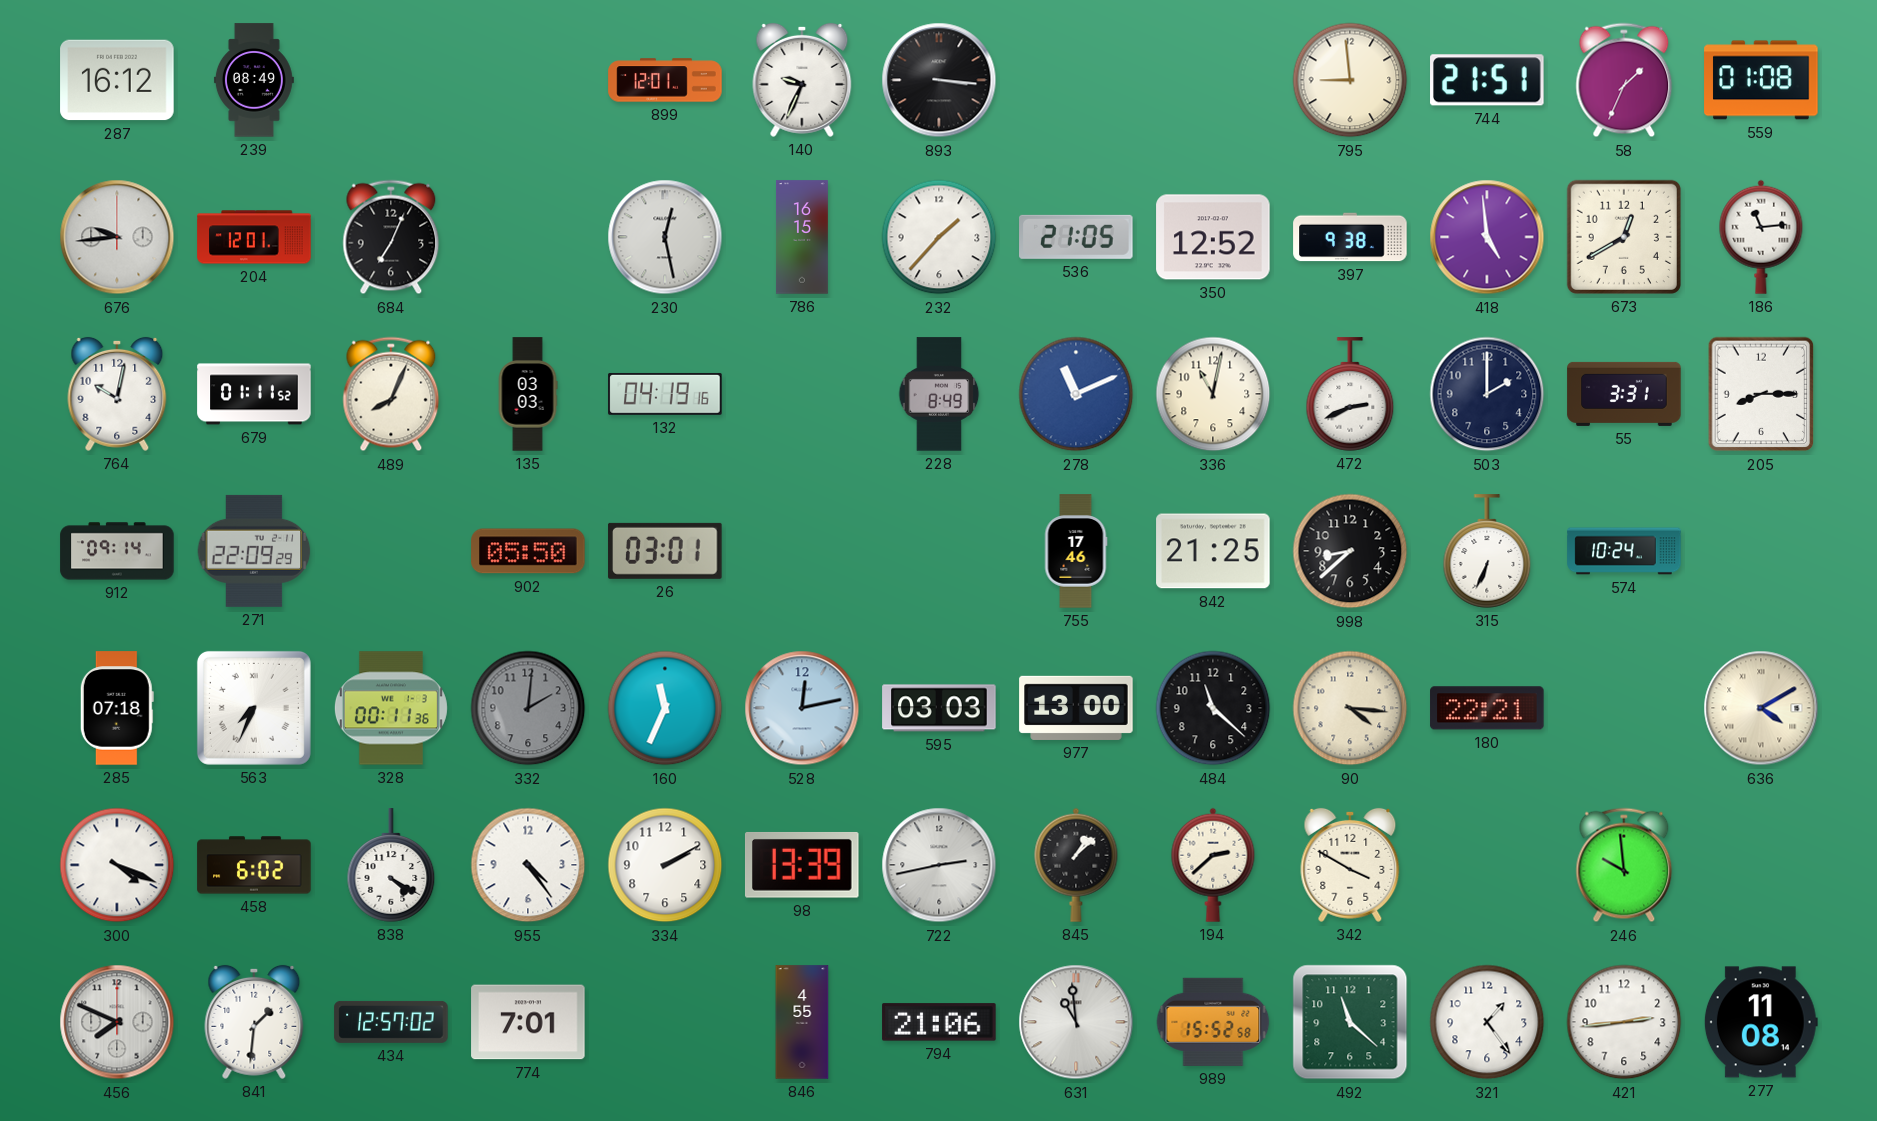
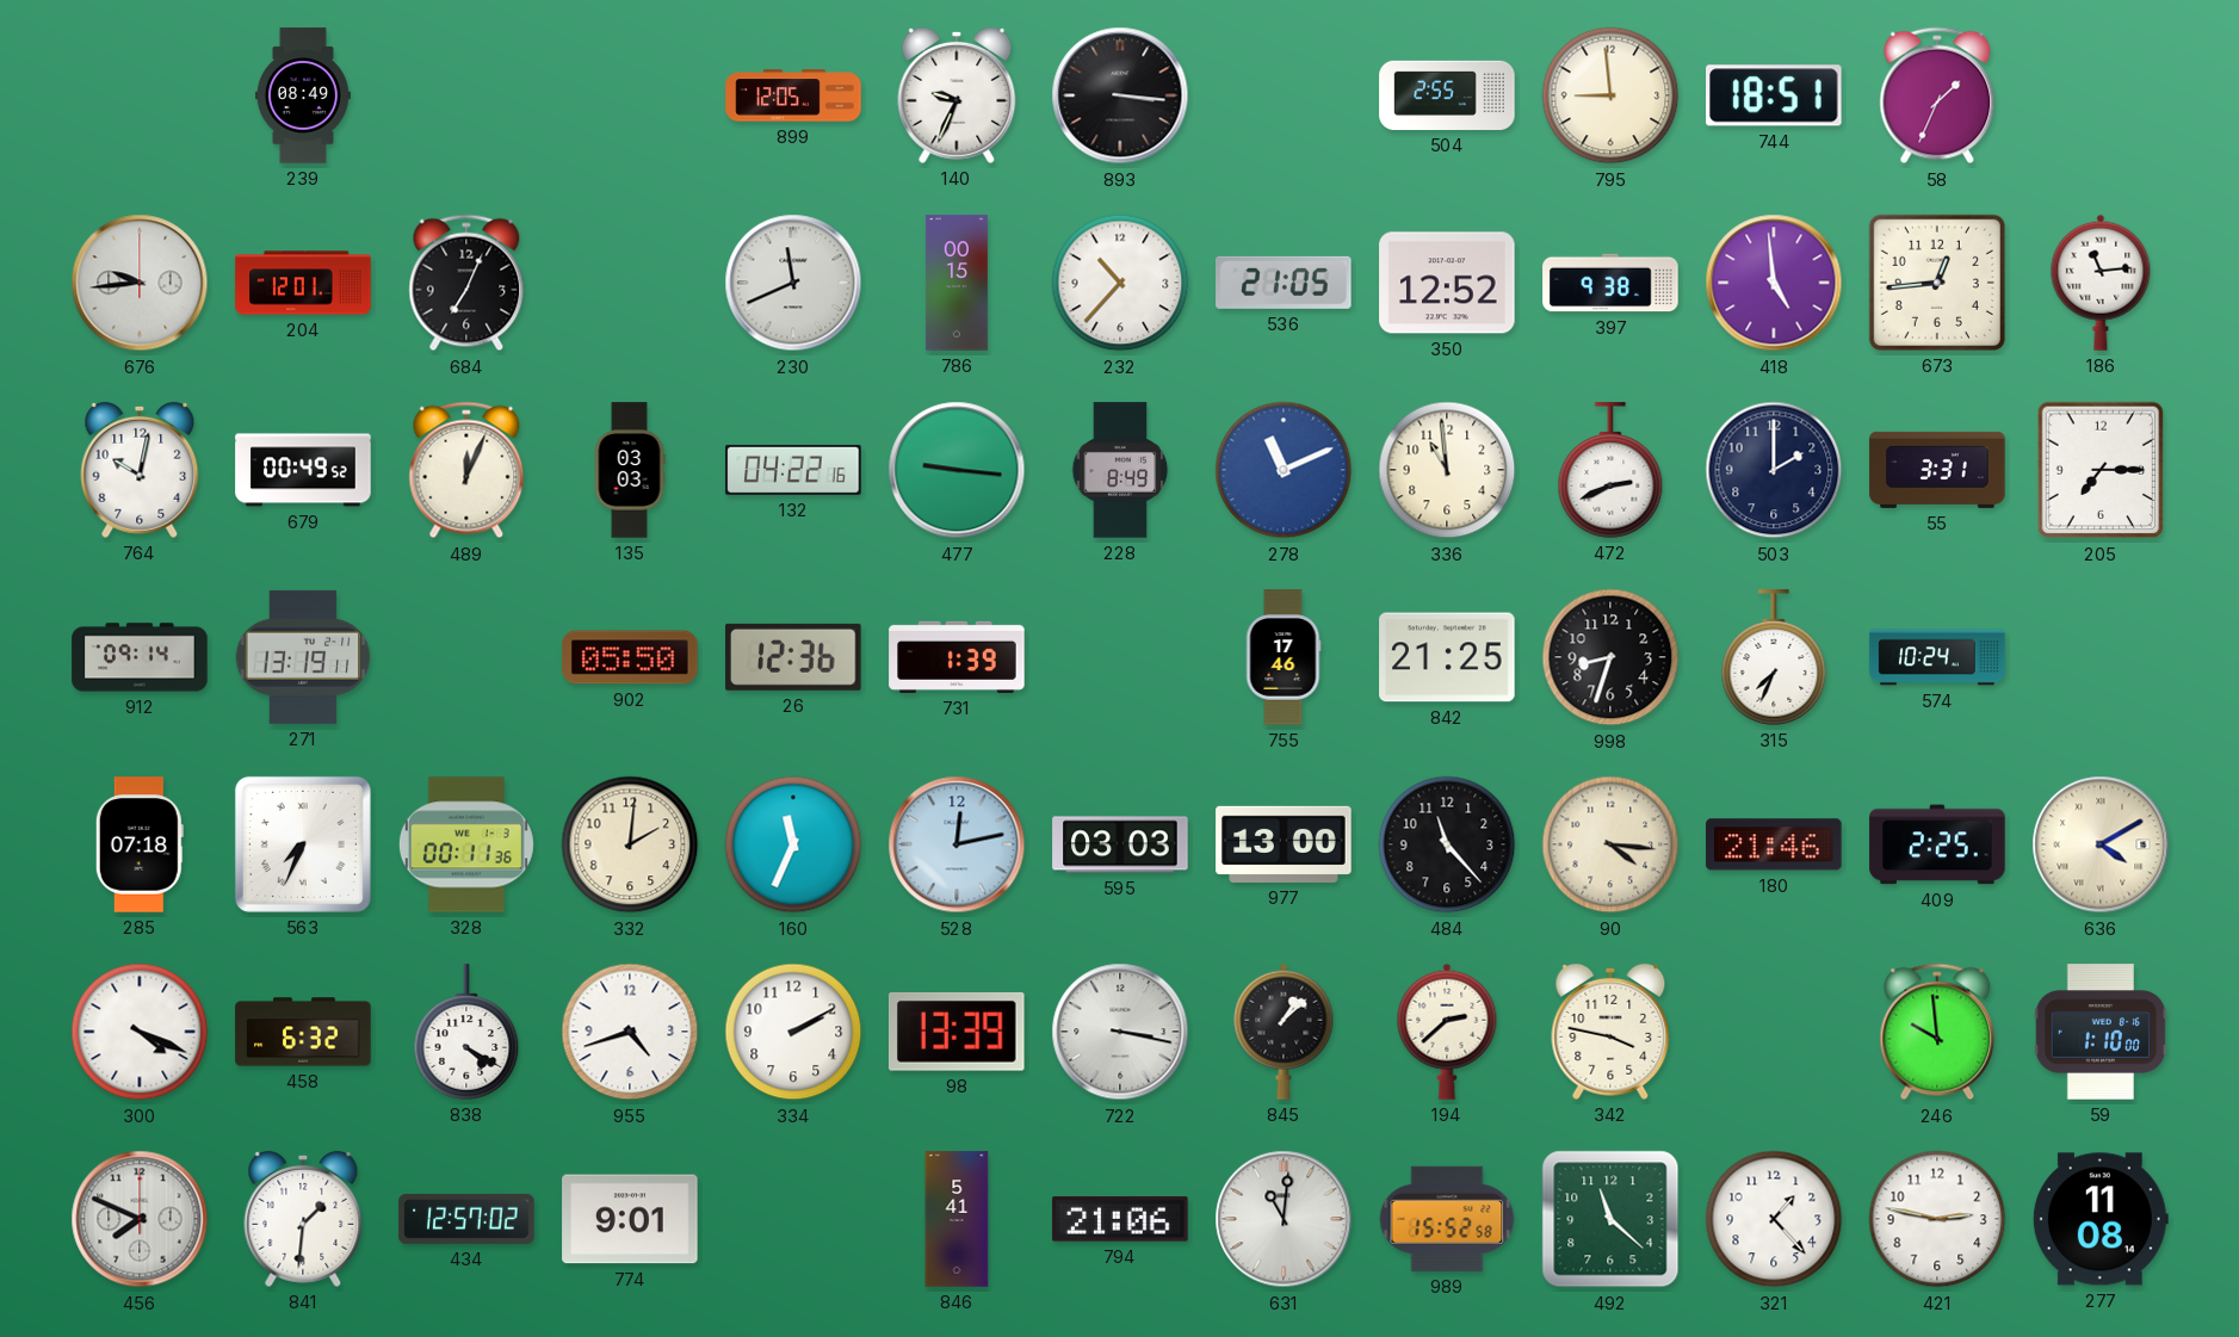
287: 16:12 -> none
899: 12:01 -> 12:05
504: none -> 2:55
744: 21:51 -> 18:51
559: 01:08 -> none
230: 12:28 -> 11:41
786: 16:15 -> 00:15
232: 1:37 -> 10:37
673: 12:40 -> 12:44
679: 01:11 -> 00:49
489: 8:04 -> 12:04
132: 04:19 -> 04:22
477: none -> 9:16
336: 11:02 -> 10:59
205: 8:15 -> 7:15
271: 22:09 -> 13:19
26: 03:01 -> 12:36
731: none -> 1:39
998: 8:38 -> 8:33
315: 6:34 -> 7:34
332 dial: grey -> cream
484: 11:22 -> 11:23
180: 22:21 -> 21:46
409: none -> 2:25
458: 6:02 -> 6:32
955: 4:24 -> 4:42
722: 2:43 -> 3:17
342: 3:50 -> 3:47
59: none -> 1:10
774: 7:01 -> 9:01
846: 4:55 -> 5:41
631: 10:59 -> 11:01
321: 1:24 -> 1:23
421: 2:44 -> 2:47
